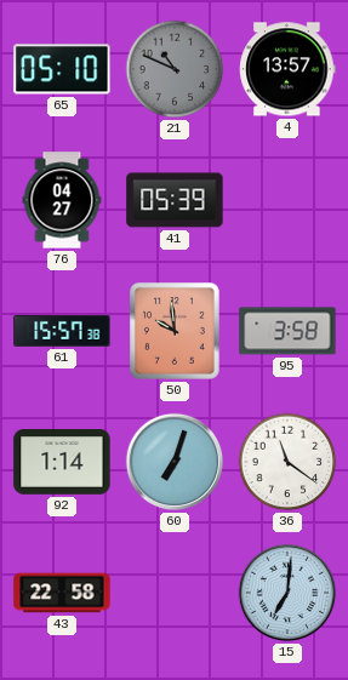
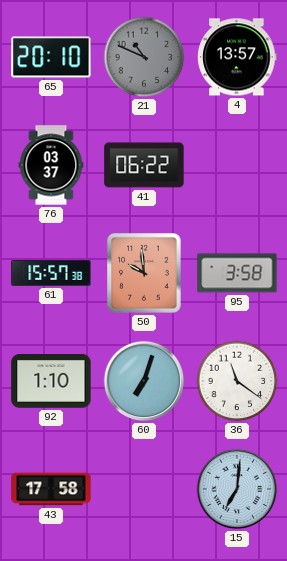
65: 05:10 -> 20:10
76: 04:27 -> 03:37
41: 05:39 -> 06:22
92: 1:14 -> 1:10
43: 22:58 -> 17:58
